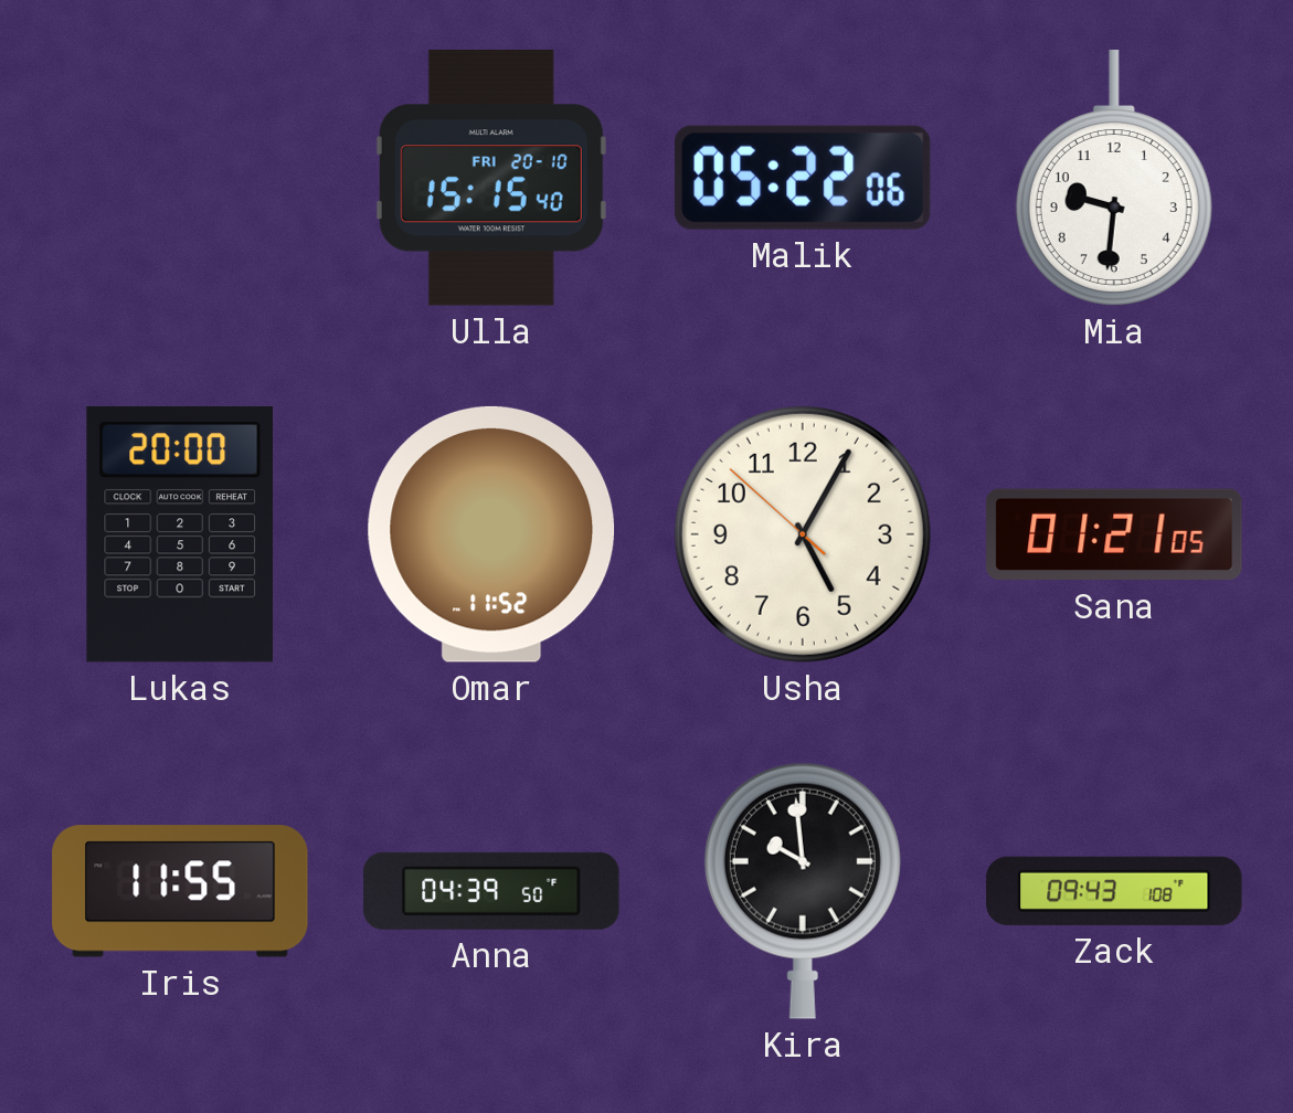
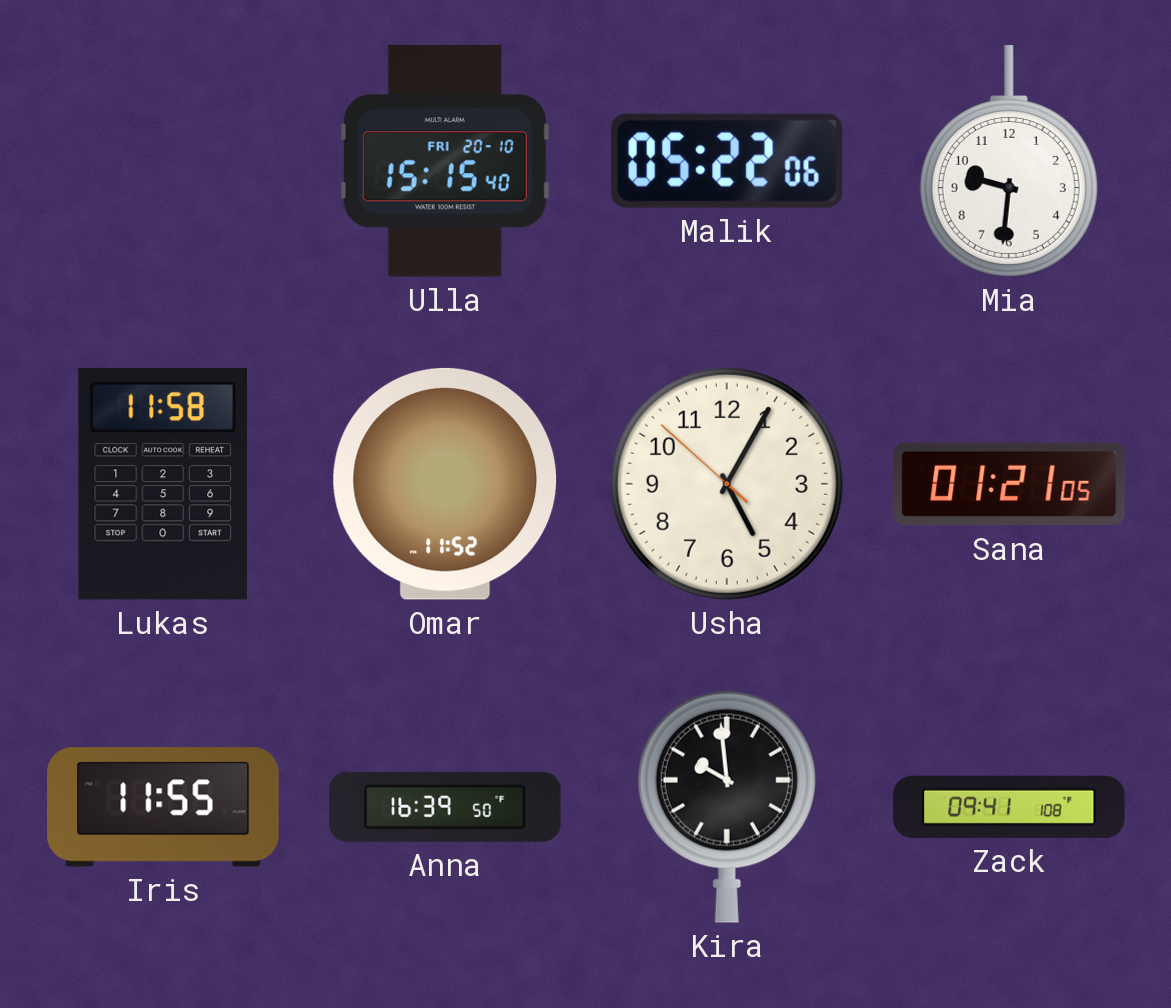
Lukas: 20:00 -> 11:58
Anna: 04:39 -> 16:39
Zack: 09:43 -> 09:41
